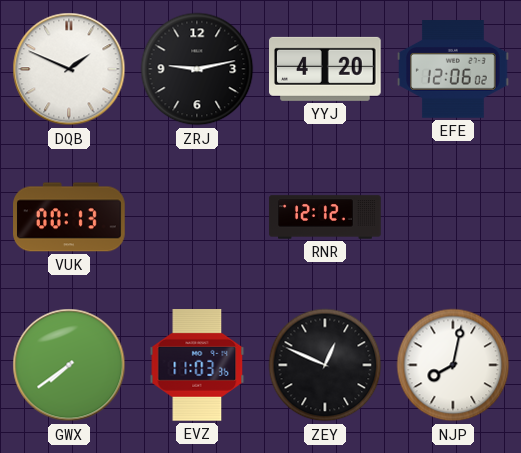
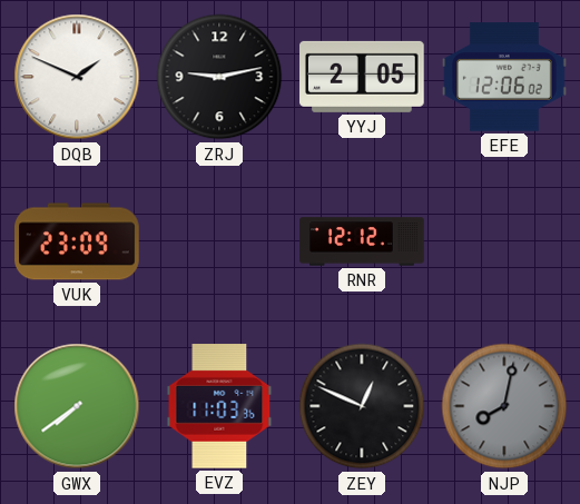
YYJ: 4:20 -> 2:05
VUK: 00:13 -> 23:09
NJP dial: white -> grey
